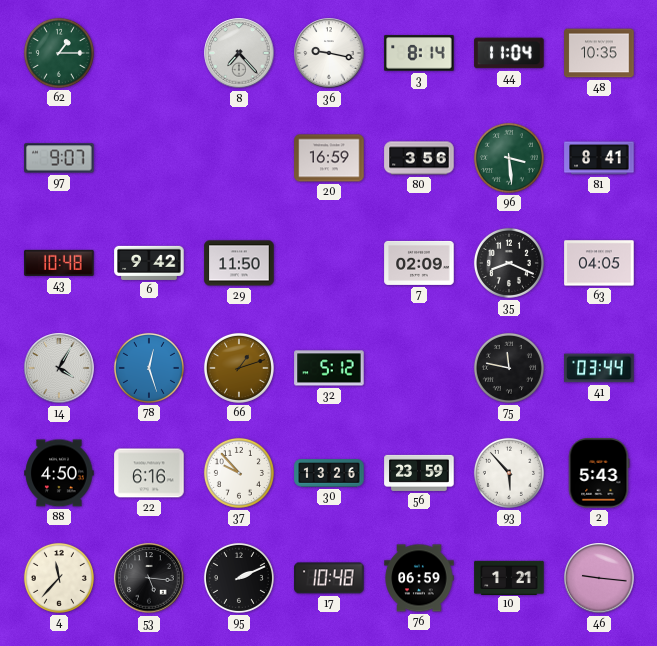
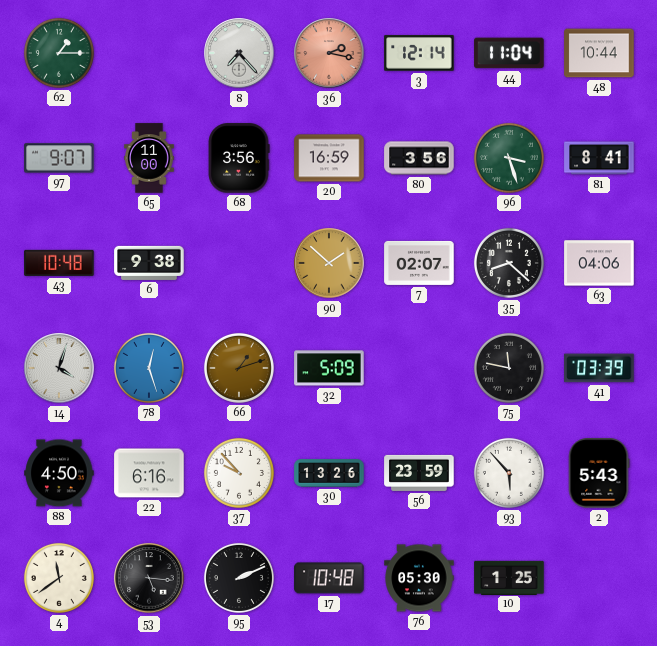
36: 9:17 -> 2:17
36 dial: white -> salmon
3: 8:14 -> 12:14
48: 10:35 -> 10:44
65: none -> 11:00
68: none -> 3:56
96: 3:29 -> 3:27
6: 9:42 -> 9:38
29: 11:50 -> none
90: none -> 1:52
7: 02:09 -> 02:07
35: 8:19 -> 8:22
63: 04:05 -> 04:06
14: 4:05 -> 4:03
32: 5:12 -> 5:09
41: 03:44 -> 03:39
4: 11:37 -> 11:39
76: 06:59 -> 05:30
10: 1:21 -> 1:25
46: 9:16 -> none
